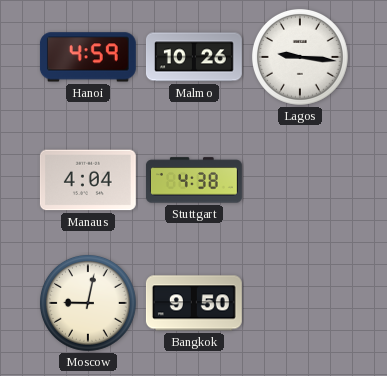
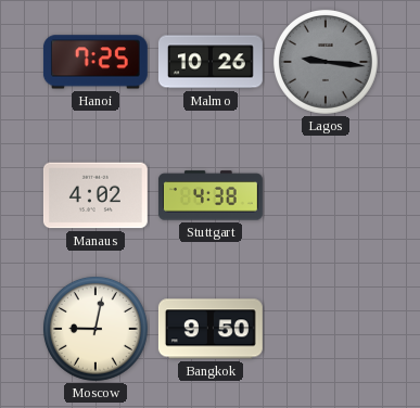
Hanoi: 4:59 -> 7:25
Lagos dial: white -> grey
Manaus: 4:04 -> 4:02
